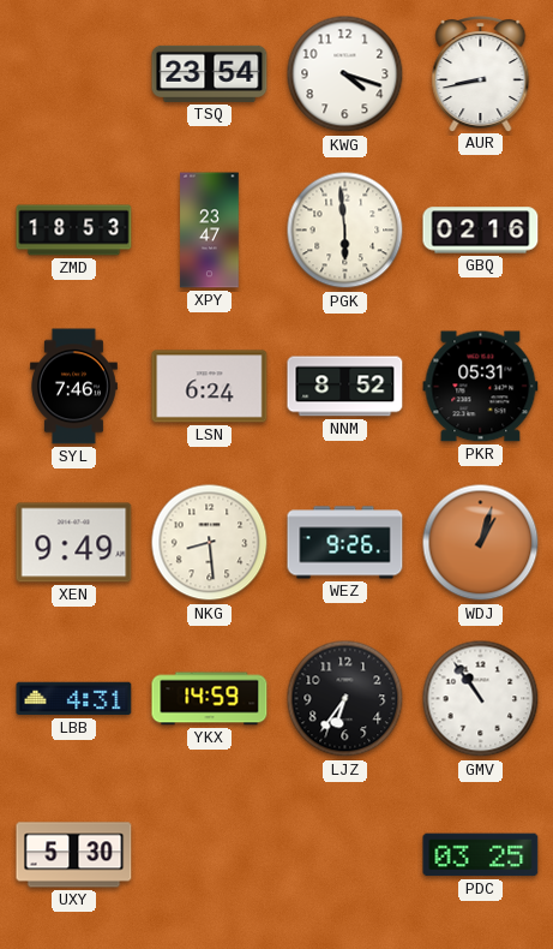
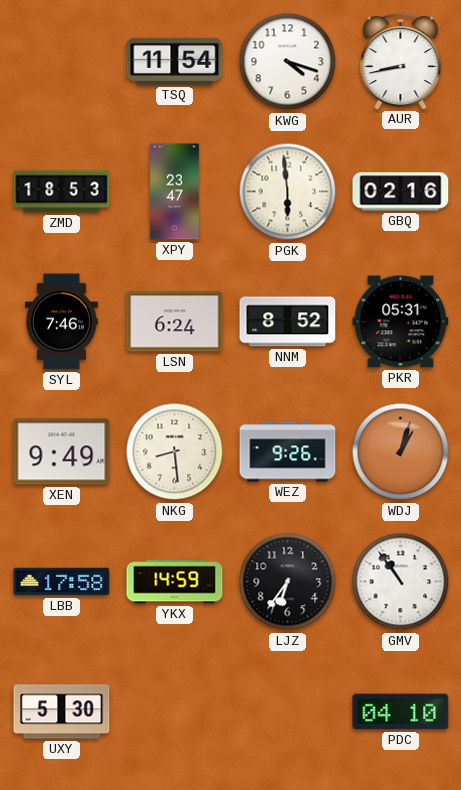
TSQ: 23:54 -> 11:54
LBB: 4:31 -> 17:58
PDC: 03:25 -> 04:10
